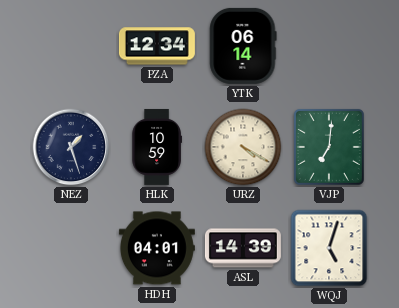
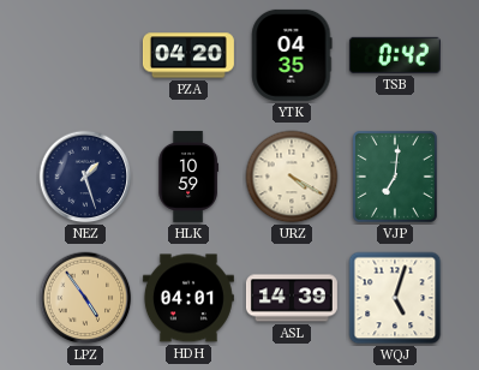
PZA: 12:34 -> 04:20
YTK: 06:14 -> 04:35
TSB: none -> 0:42
LPZ: none -> 4:54
